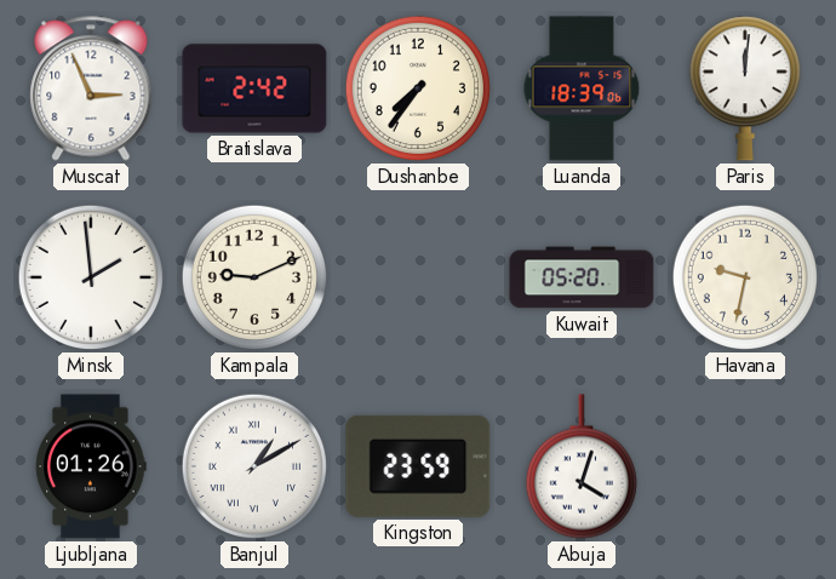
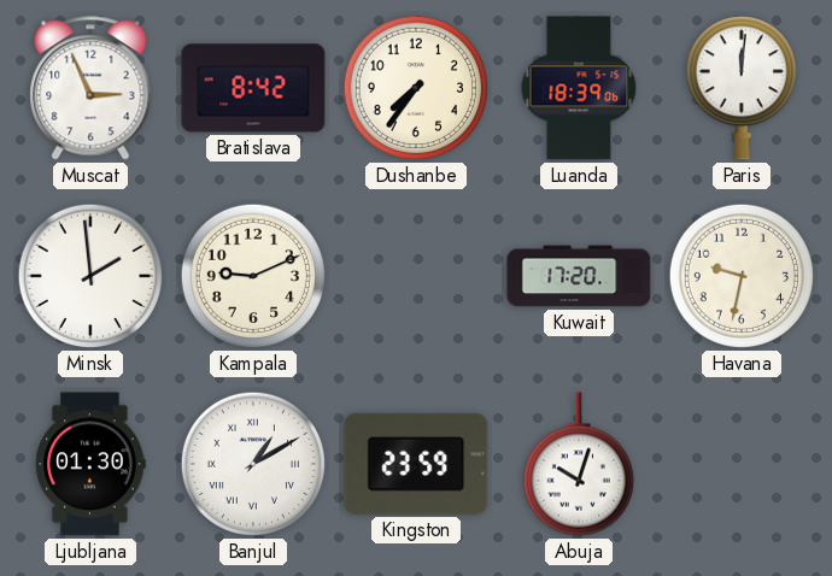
Bratislava: 2:42 -> 8:42
Kuwait: 05:20 -> 17:20
Ljubljana: 01:26 -> 01:30
Abuja: 4:03 -> 10:03
